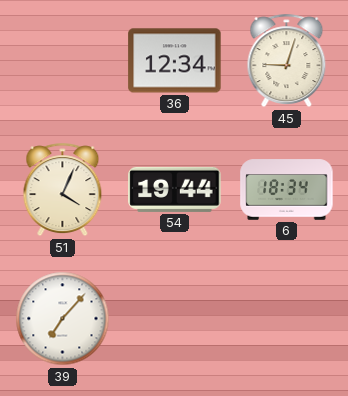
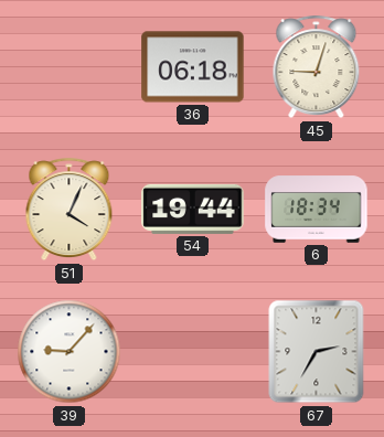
36: 12:34 -> 06:18
39: 7:07 -> 9:07
67: none -> 2:35
